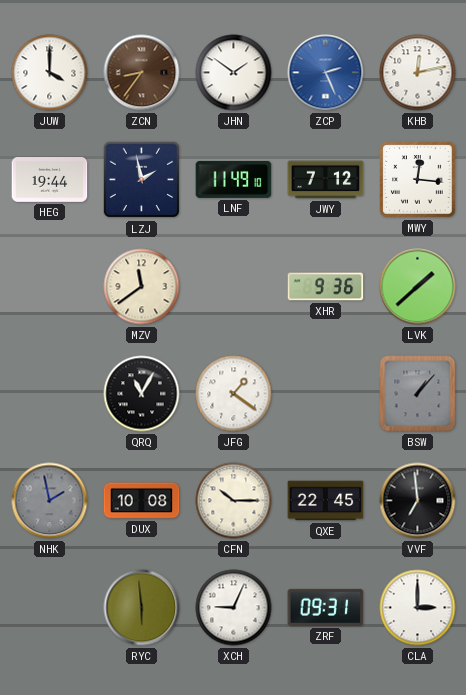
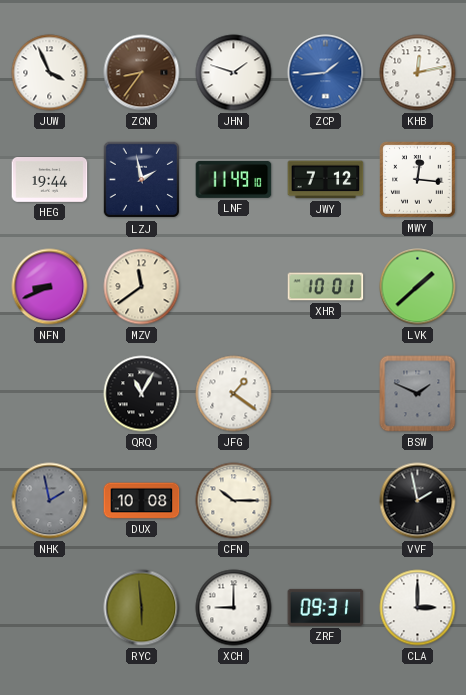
JUW: 4:00 -> 3:56
JHN: 1:51 -> 1:48
ZCP: 2:26 -> 1:44
NFN: none -> 8:41
XHR: 9:36 -> 10:01
BSW: 1:07 -> 1:49
QXE: 22:45 -> none
VVF: 6:59 -> 1:58
XCH: 9:04 -> 9:00
